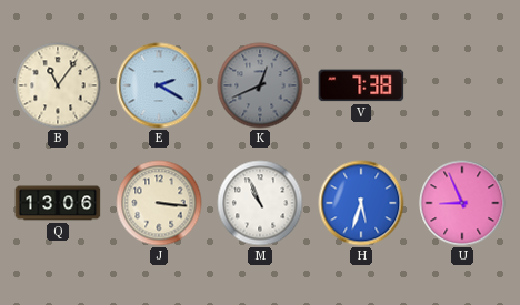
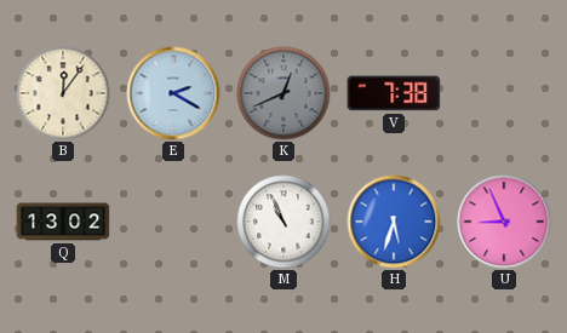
B: 11:06 -> 12:06
Q: 13:06 -> 13:02
J: 3:16 -> none
